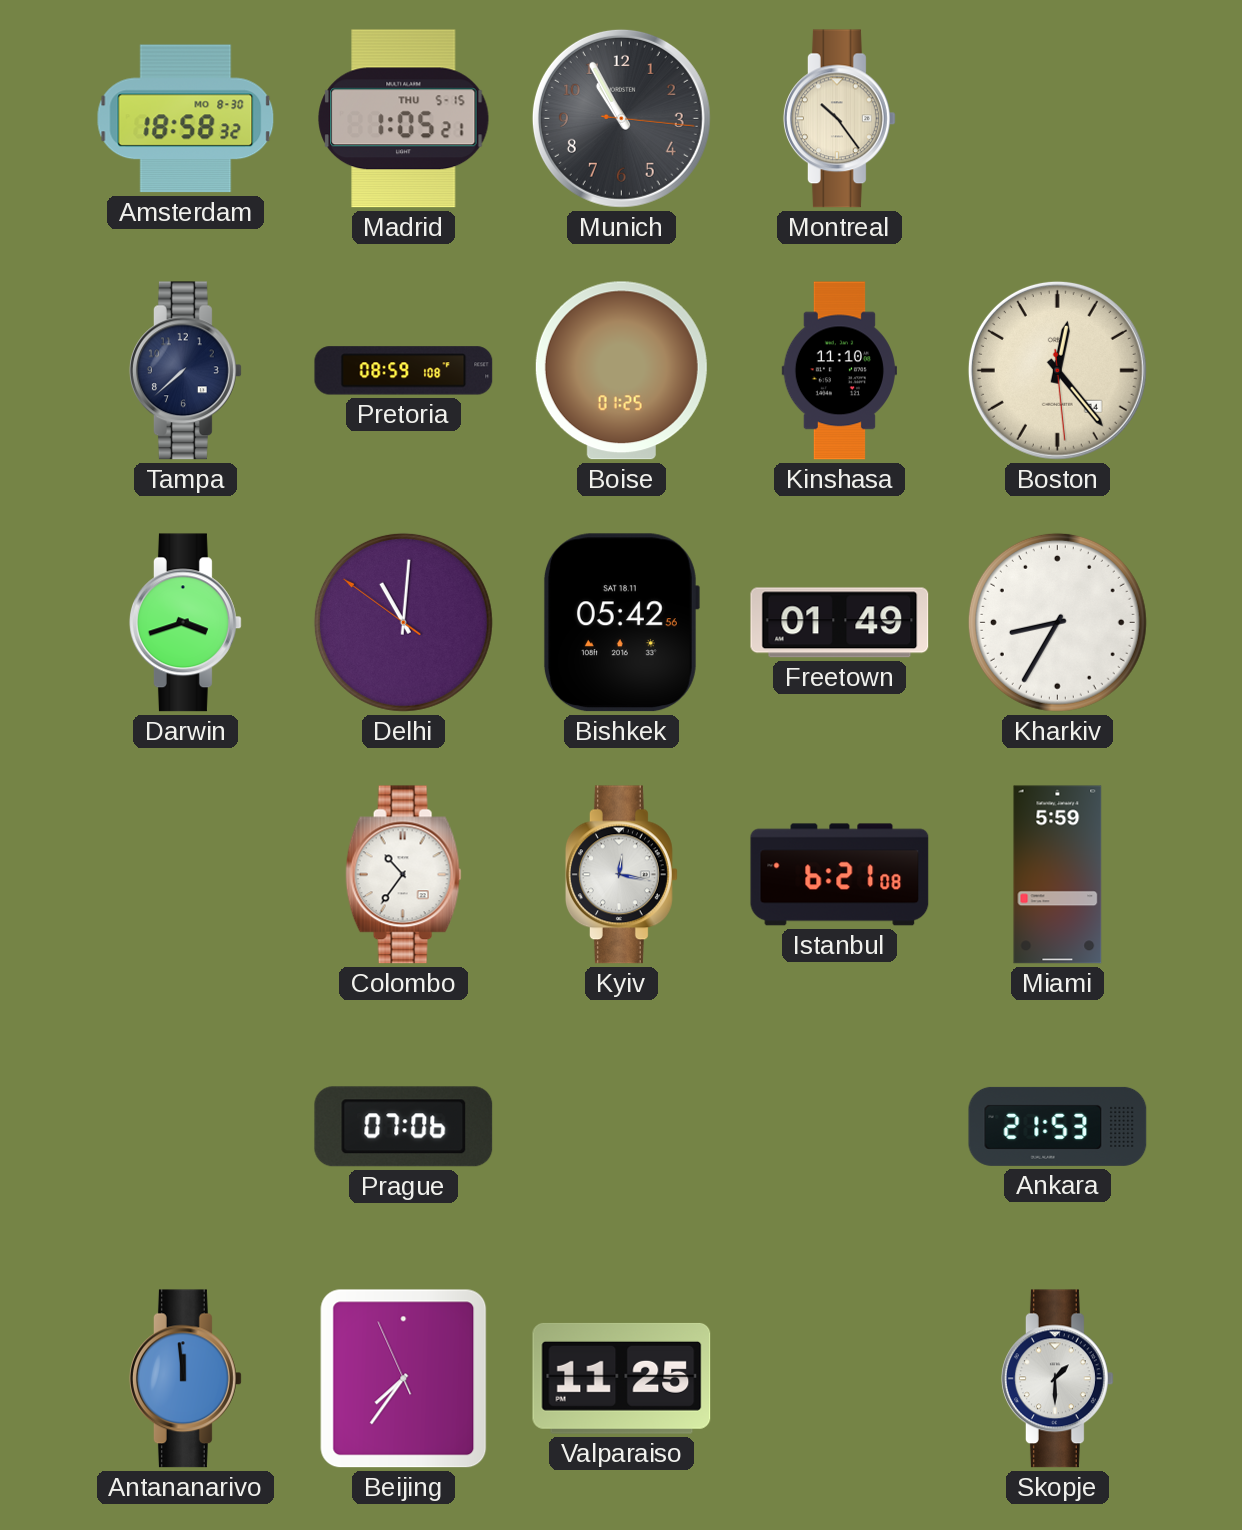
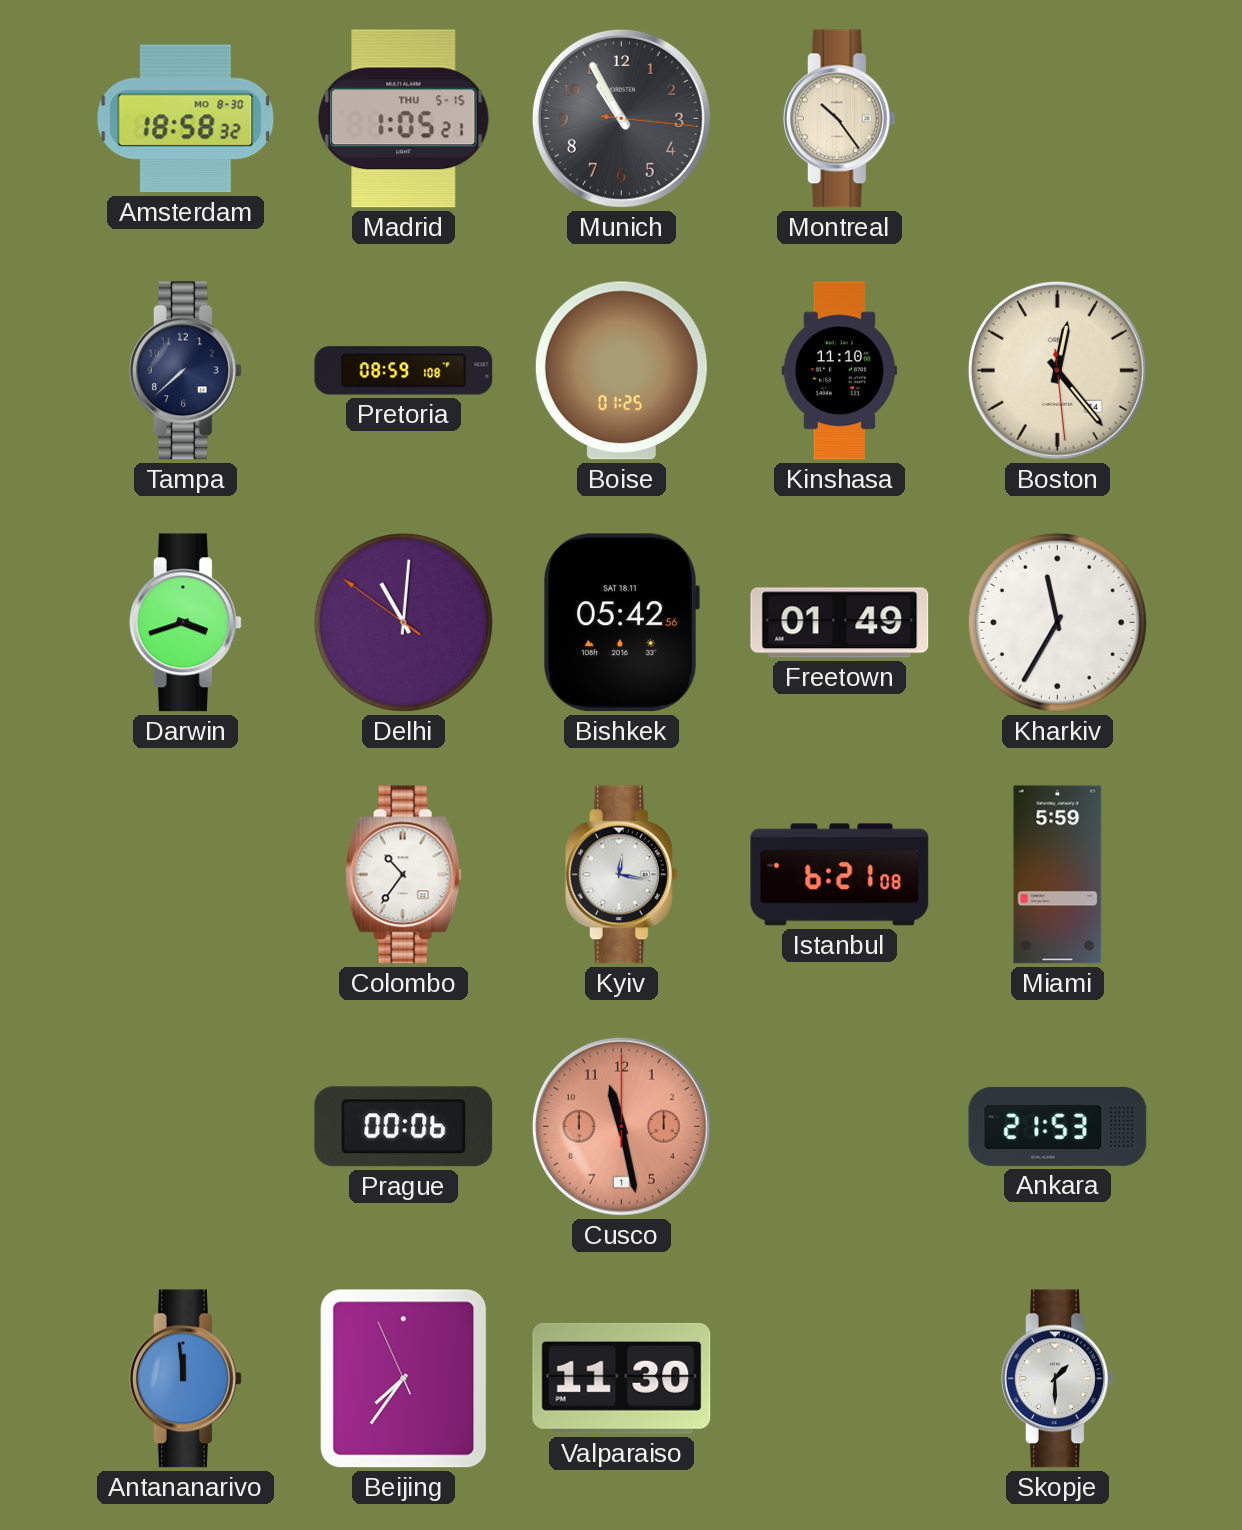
Kharkiv: 8:35 -> 11:35
Prague: 07:06 -> 00:06
Cusco: none -> 11:28
Valparaiso: 11:25 -> 11:30
